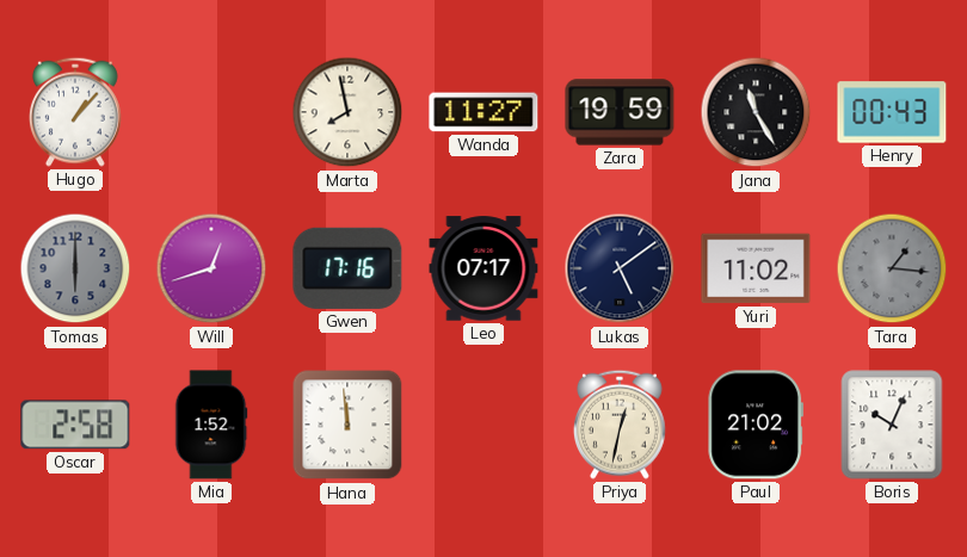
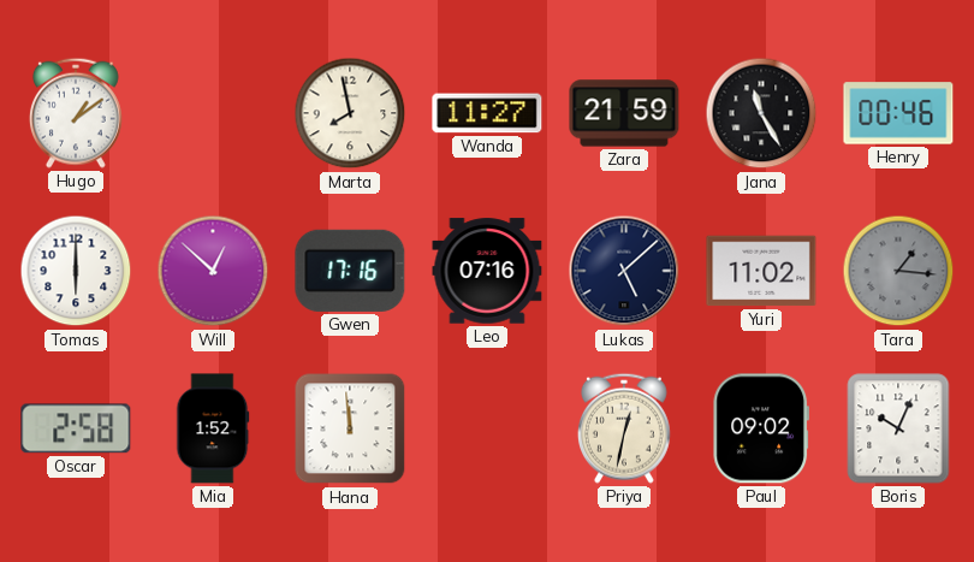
Hugo: 1:07 -> 1:09
Zara: 19:59 -> 21:59
Henry: 00:43 -> 00:46
Tomas dial: grey -> white
Will: 12:42 -> 12:52
Leo: 07:17 -> 07:16
Lukas: 5:09 -> 5:08
Paul: 21:02 -> 09:02
